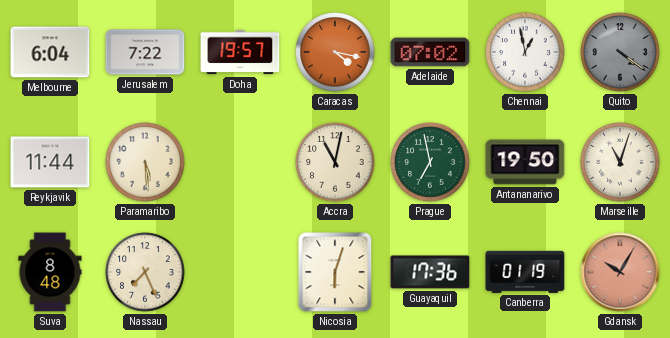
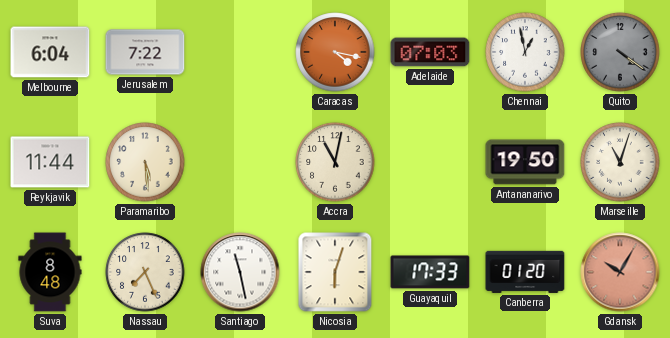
Doha: 19:57 -> none
Adelaide: 07:02 -> 07:03
Prague: 6:58 -> none
Santiago: none -> 11:28
Guayaquil: 17:36 -> 17:33
Canberra: 01:19 -> 01:20
